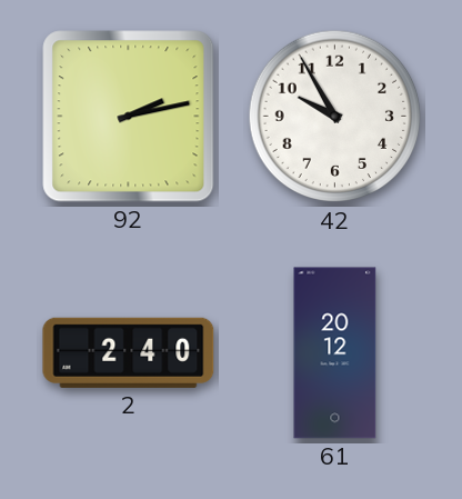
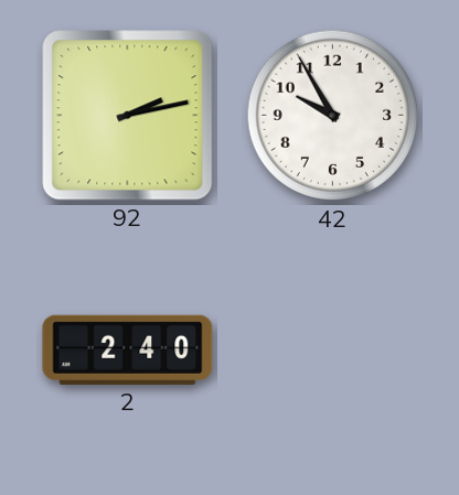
61: 20:12 -> none
